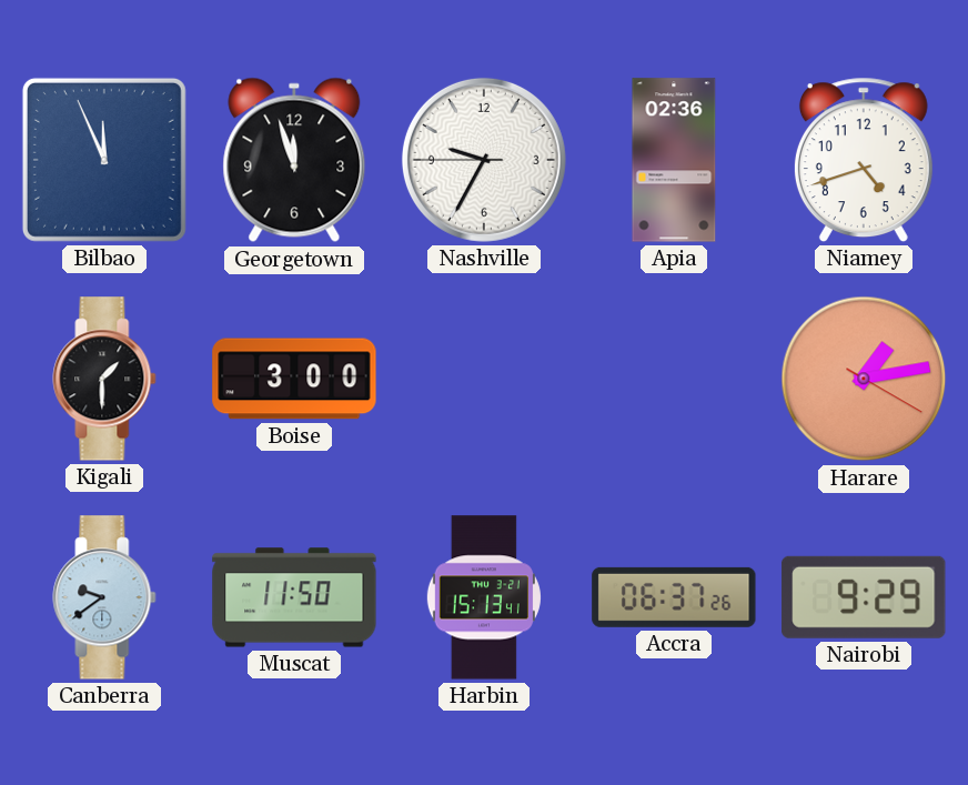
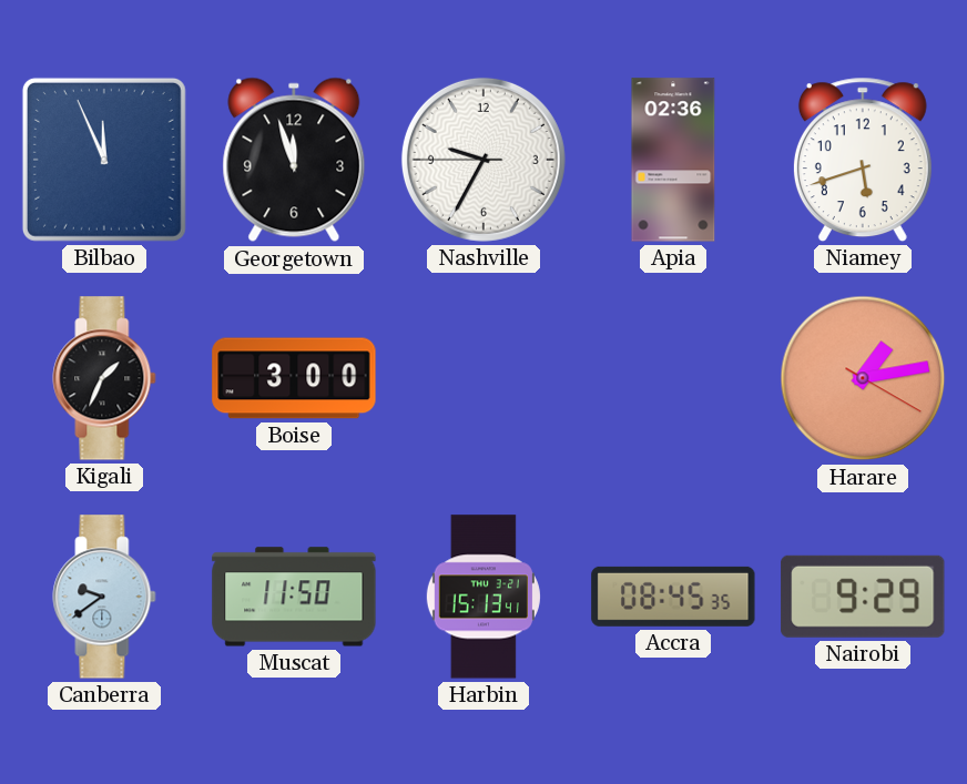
Niamey: 4:42 -> 5:42
Kigali: 1:30 -> 1:34
Accra: 06:37 -> 08:45
